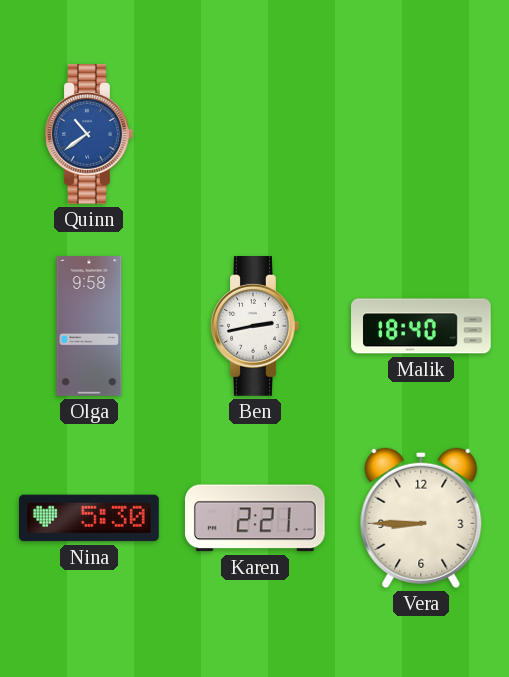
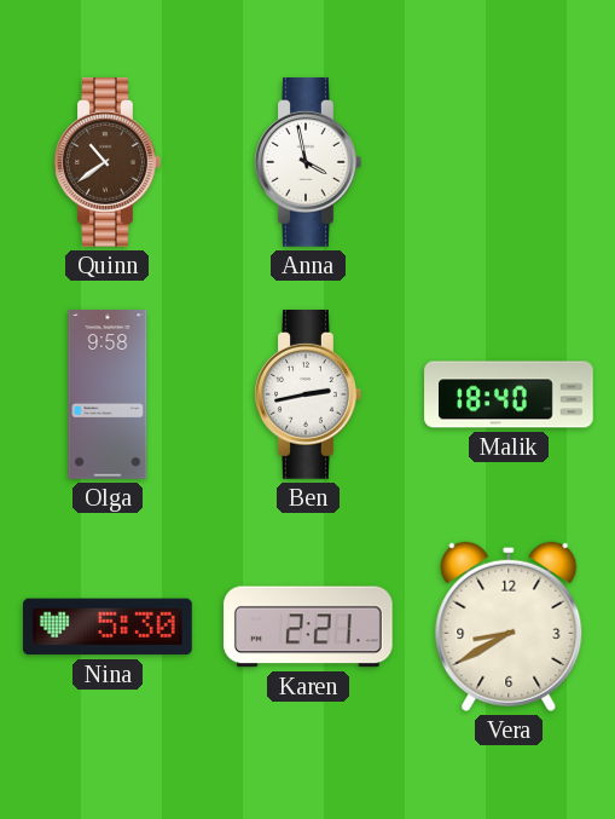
Quinn dial: blue -> brown
Anna: none -> 3:58
Vera: 8:45 -> 8:40
